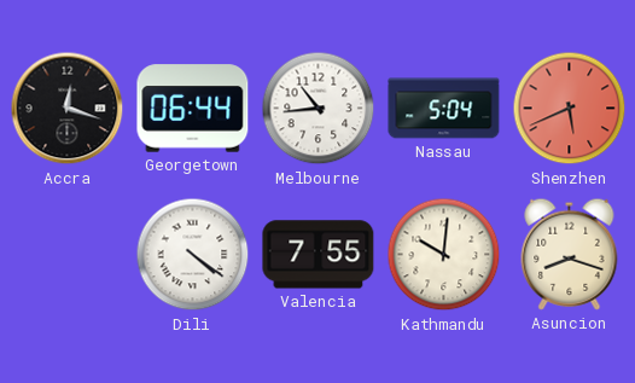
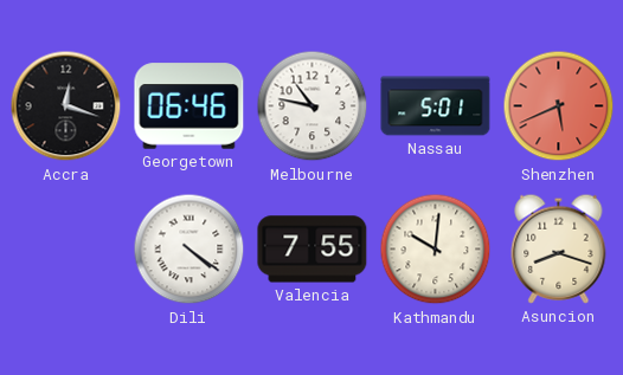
Georgetown: 06:44 -> 06:46
Melbourne: 10:44 -> 10:47
Nassau: 5:04 -> 5:01
